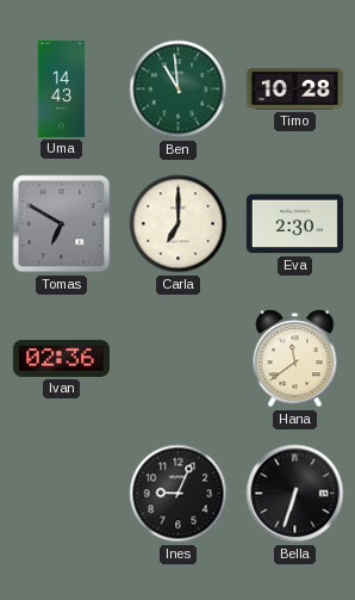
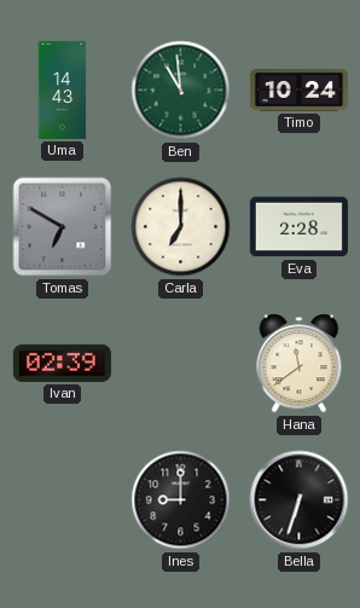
Timo: 10:28 -> 10:24
Eva: 2:30 -> 2:28
Ivan: 02:36 -> 02:39
Ines: 9:04 -> 9:00
